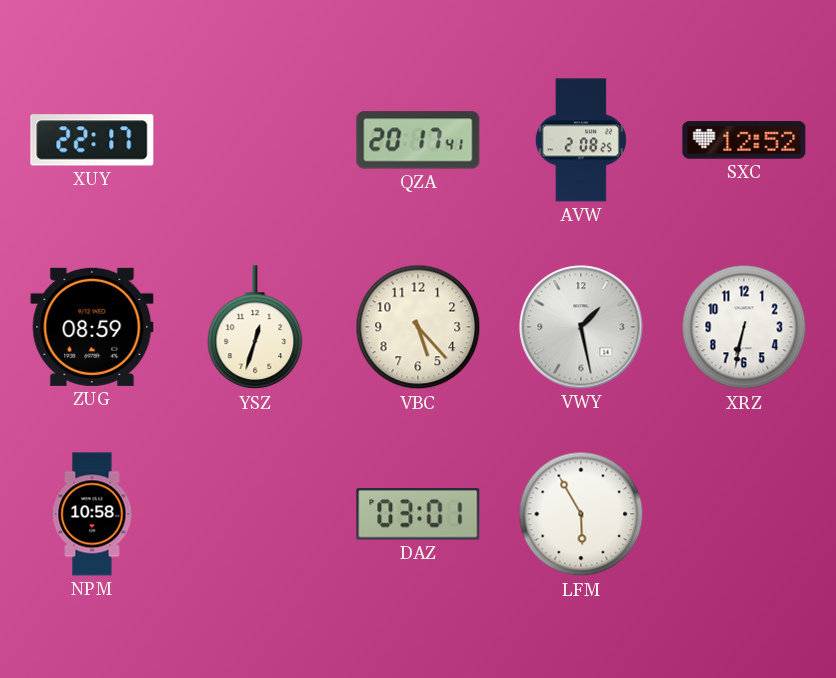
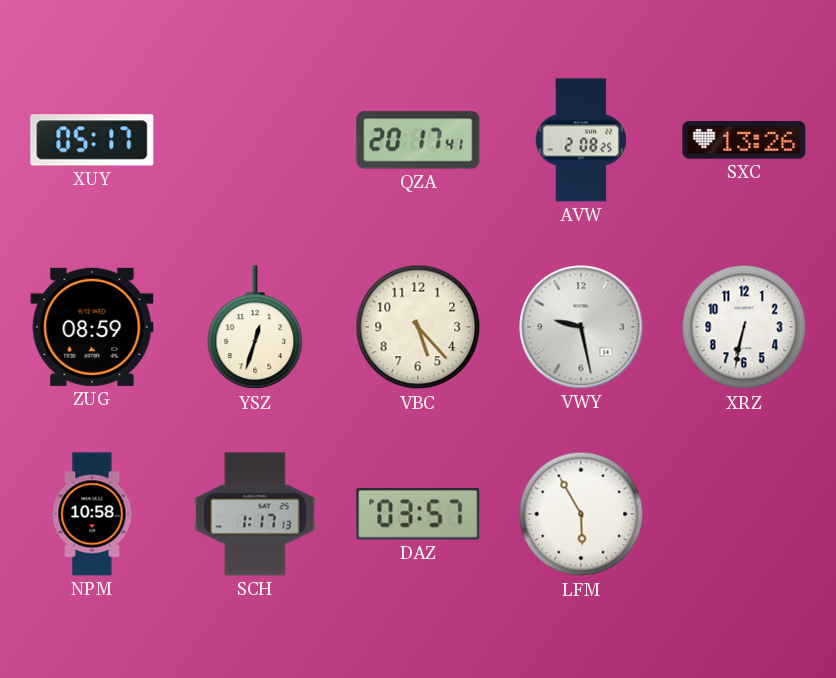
XUY: 22:17 -> 05:17
SXC: 12:52 -> 13:26
VWY: 1:28 -> 9:28
SCH: none -> 1:17
DAZ: 03:01 -> 03:57
